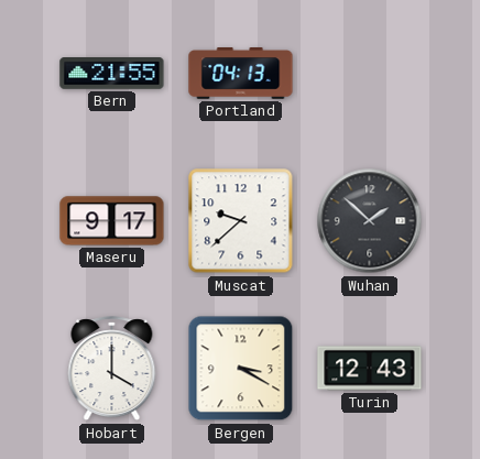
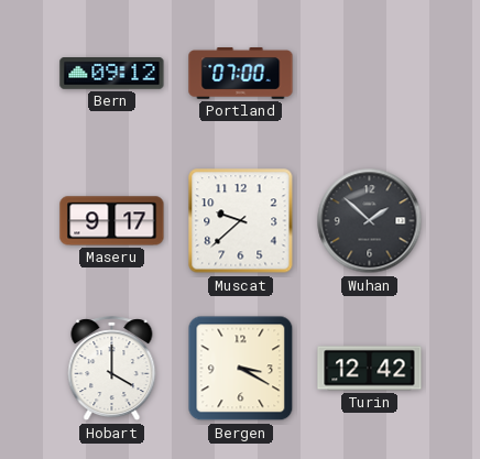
Bern: 21:55 -> 09:12
Portland: 04:13 -> 07:00
Turin: 12:43 -> 12:42
